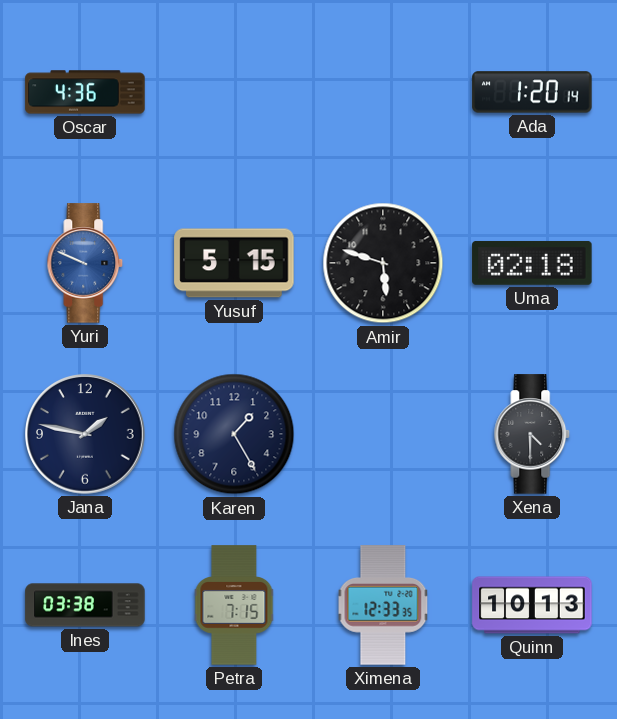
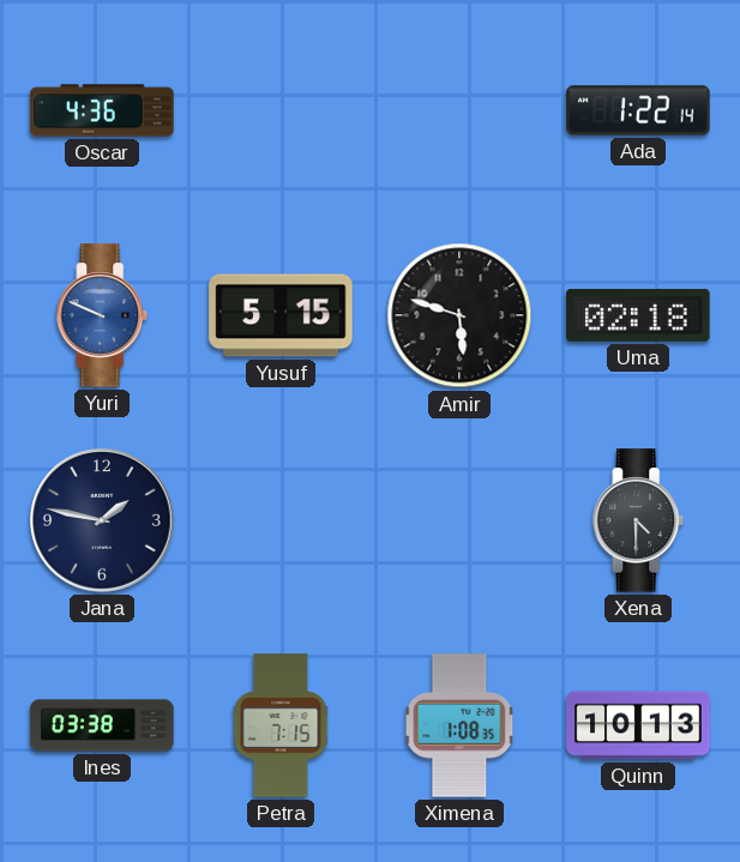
Ada: 1:20 -> 1:22
Karen: 1:25 -> none
Ximena: 12:33 -> 1:08
